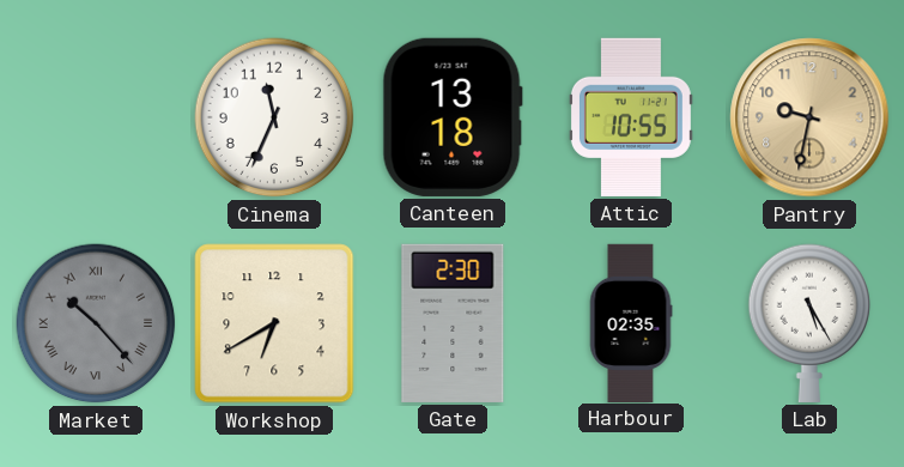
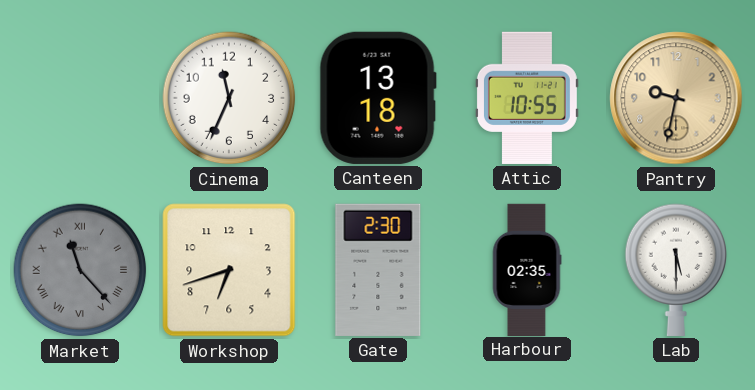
Market: 10:23 -> 11:23
Workshop: 6:40 -> 6:42
Lab: 5:25 -> 5:30
